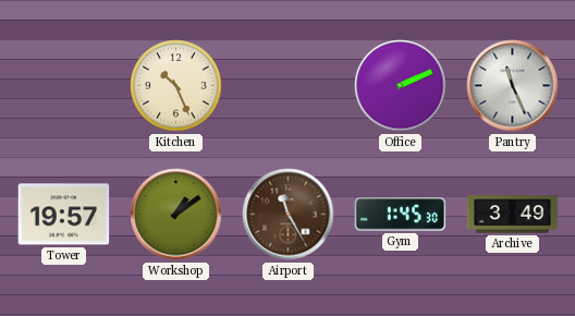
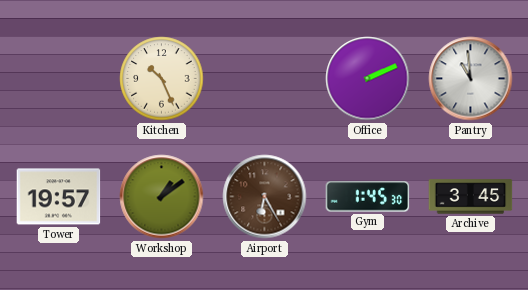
Pantry: 11:26 -> 10:59
Airport: 11:25 -> 6:25
Archive: 3:49 -> 3:45
